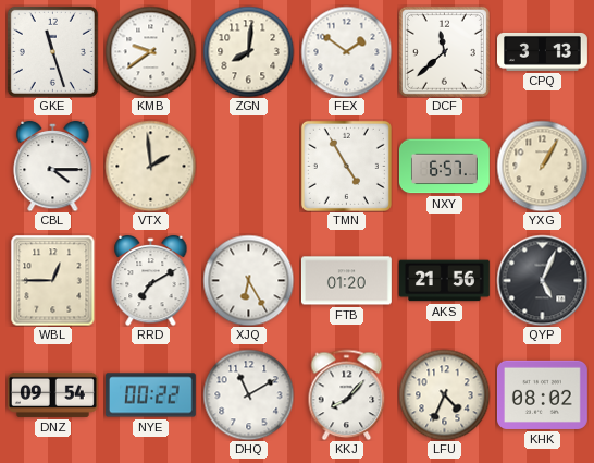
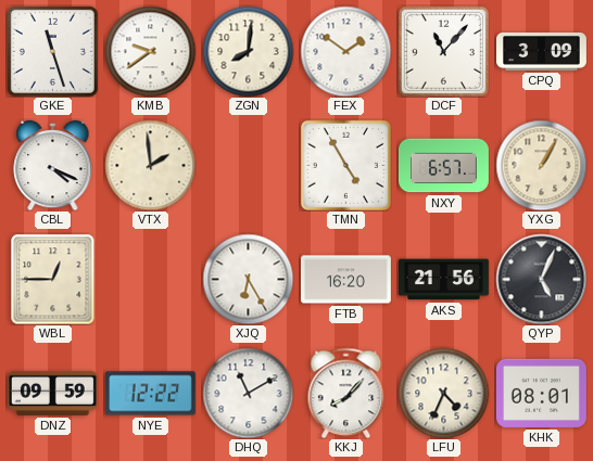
DCF: 11:38 -> 11:07
CPQ: 3:13 -> 3:09
CBL: 4:15 -> 4:19
RRD: 7:10 -> none
FTB: 01:20 -> 16:20
DNZ: 09:54 -> 09:59
NYE: 00:22 -> 12:22
KHK: 08:02 -> 08:01
